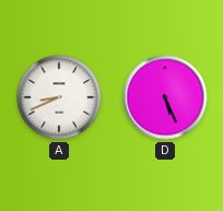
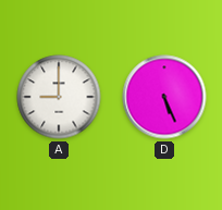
A: 8:41 -> 9:00
